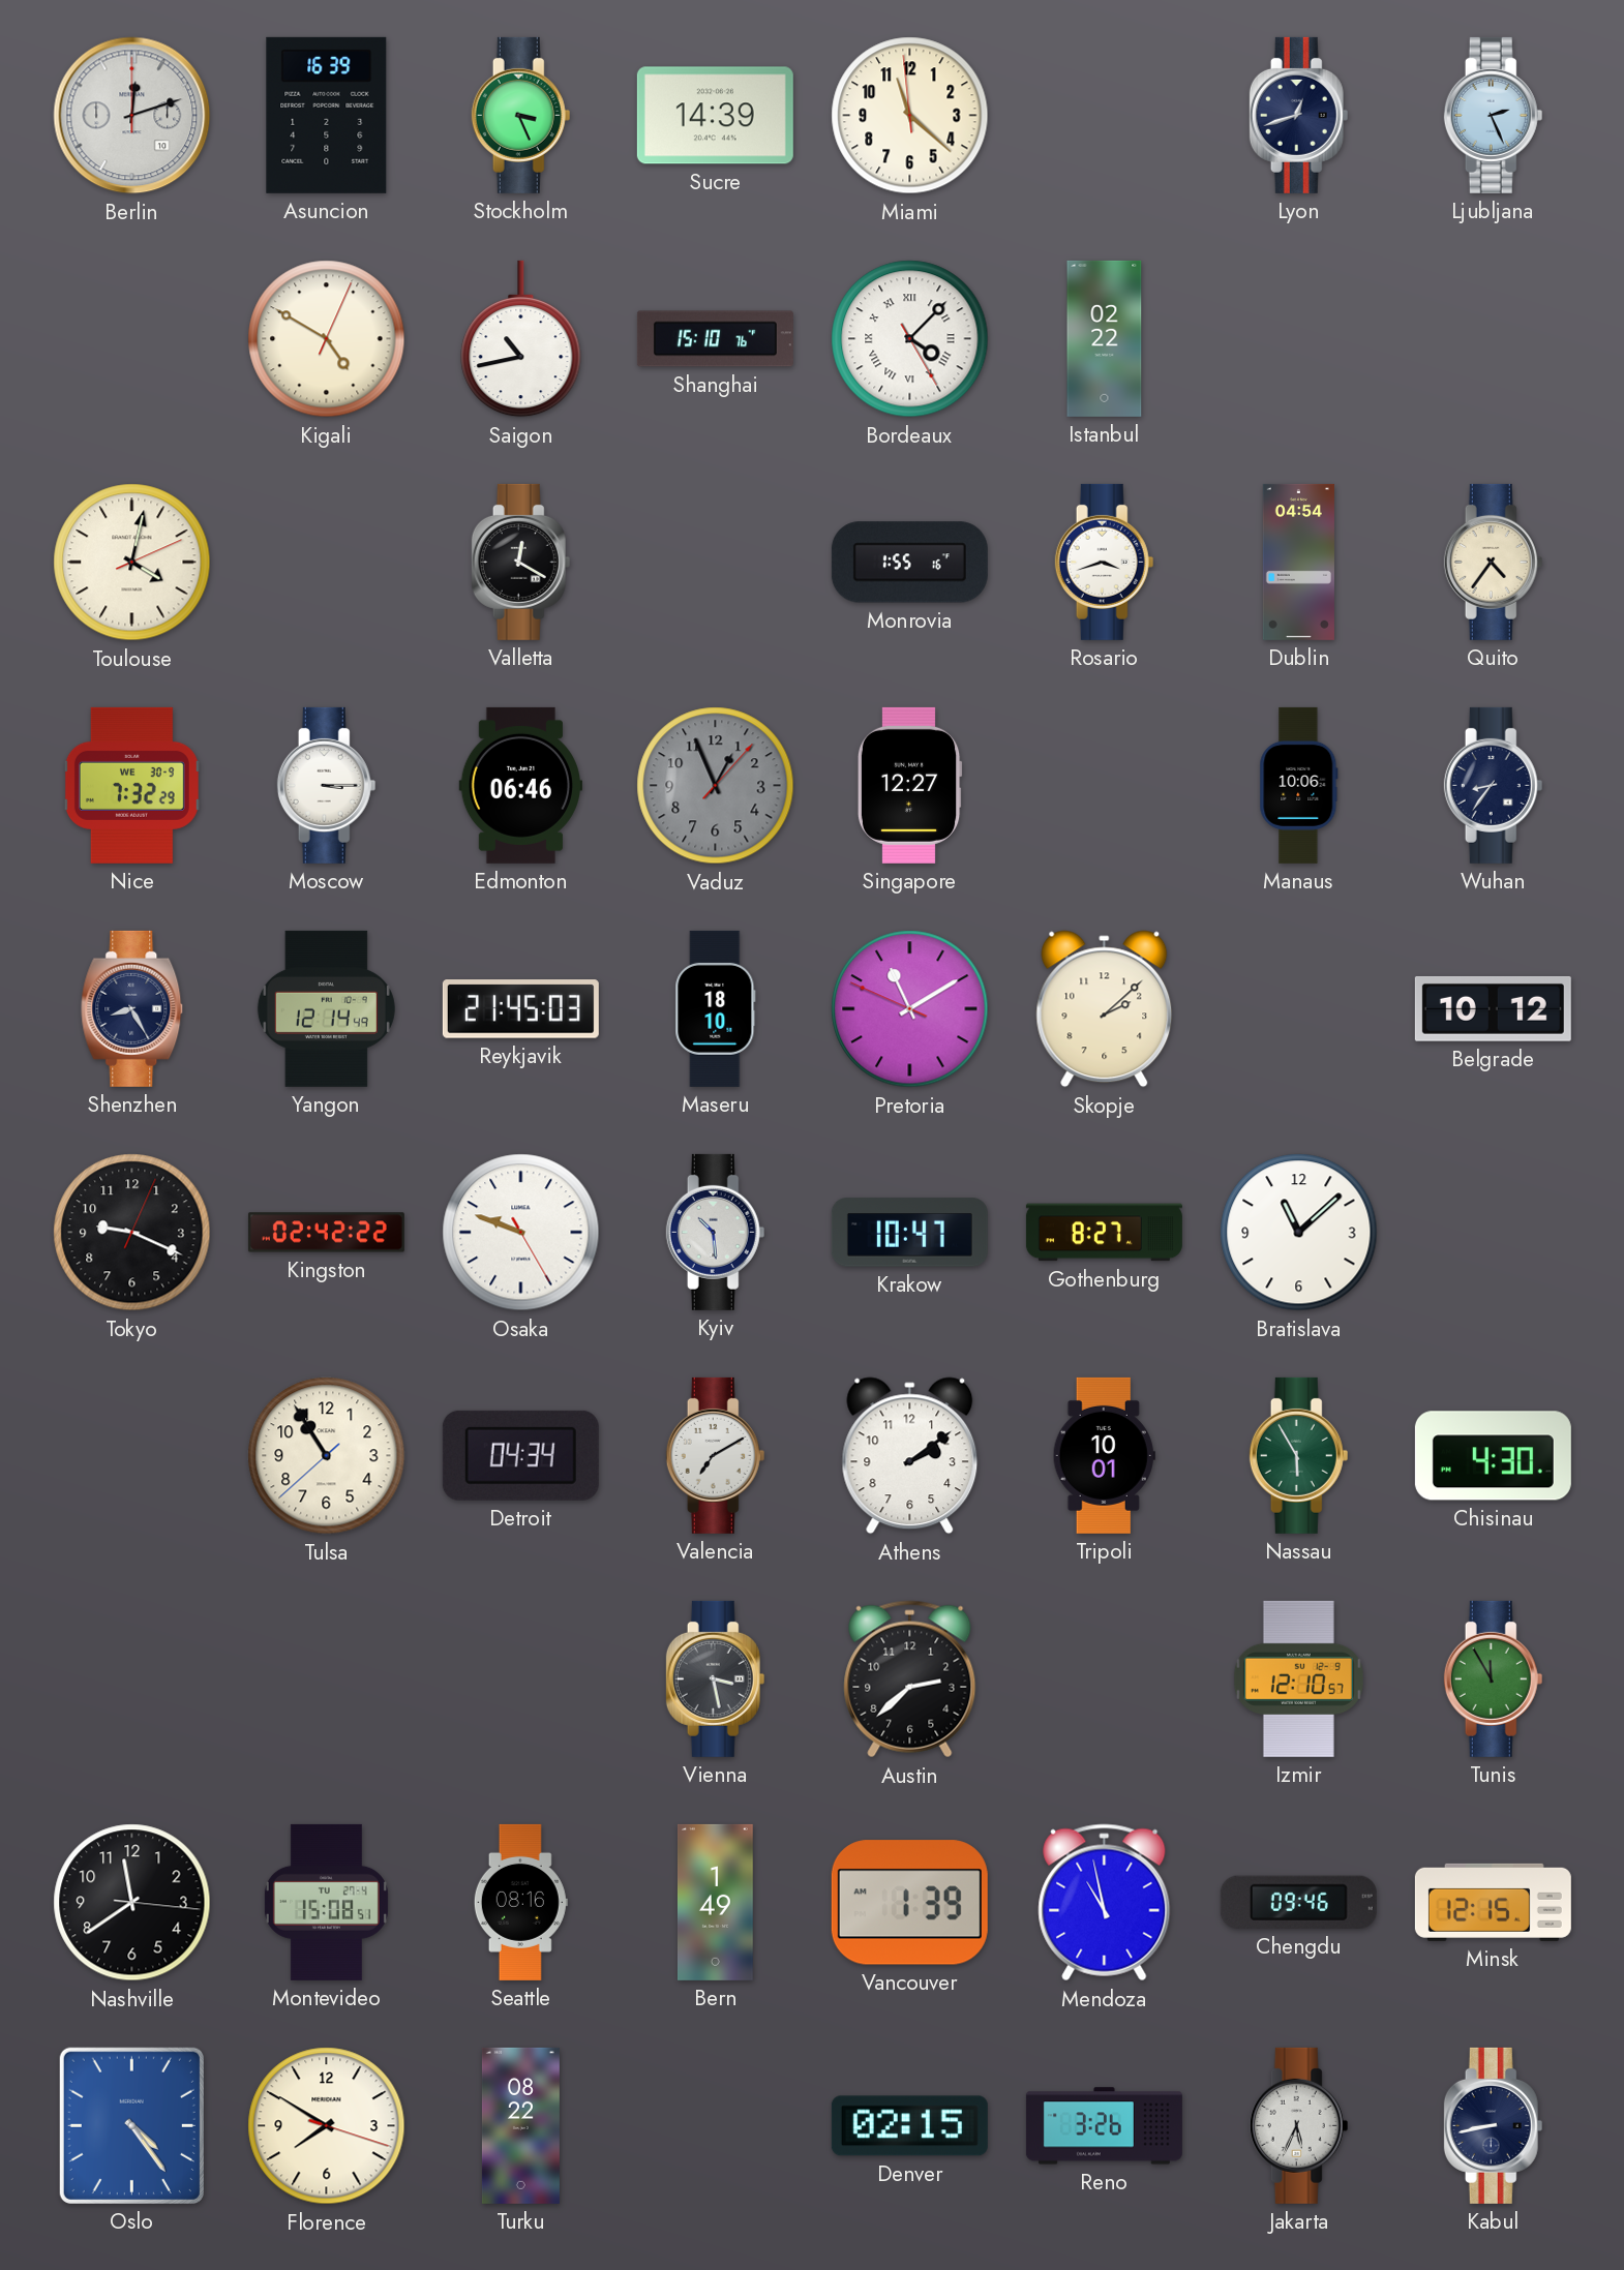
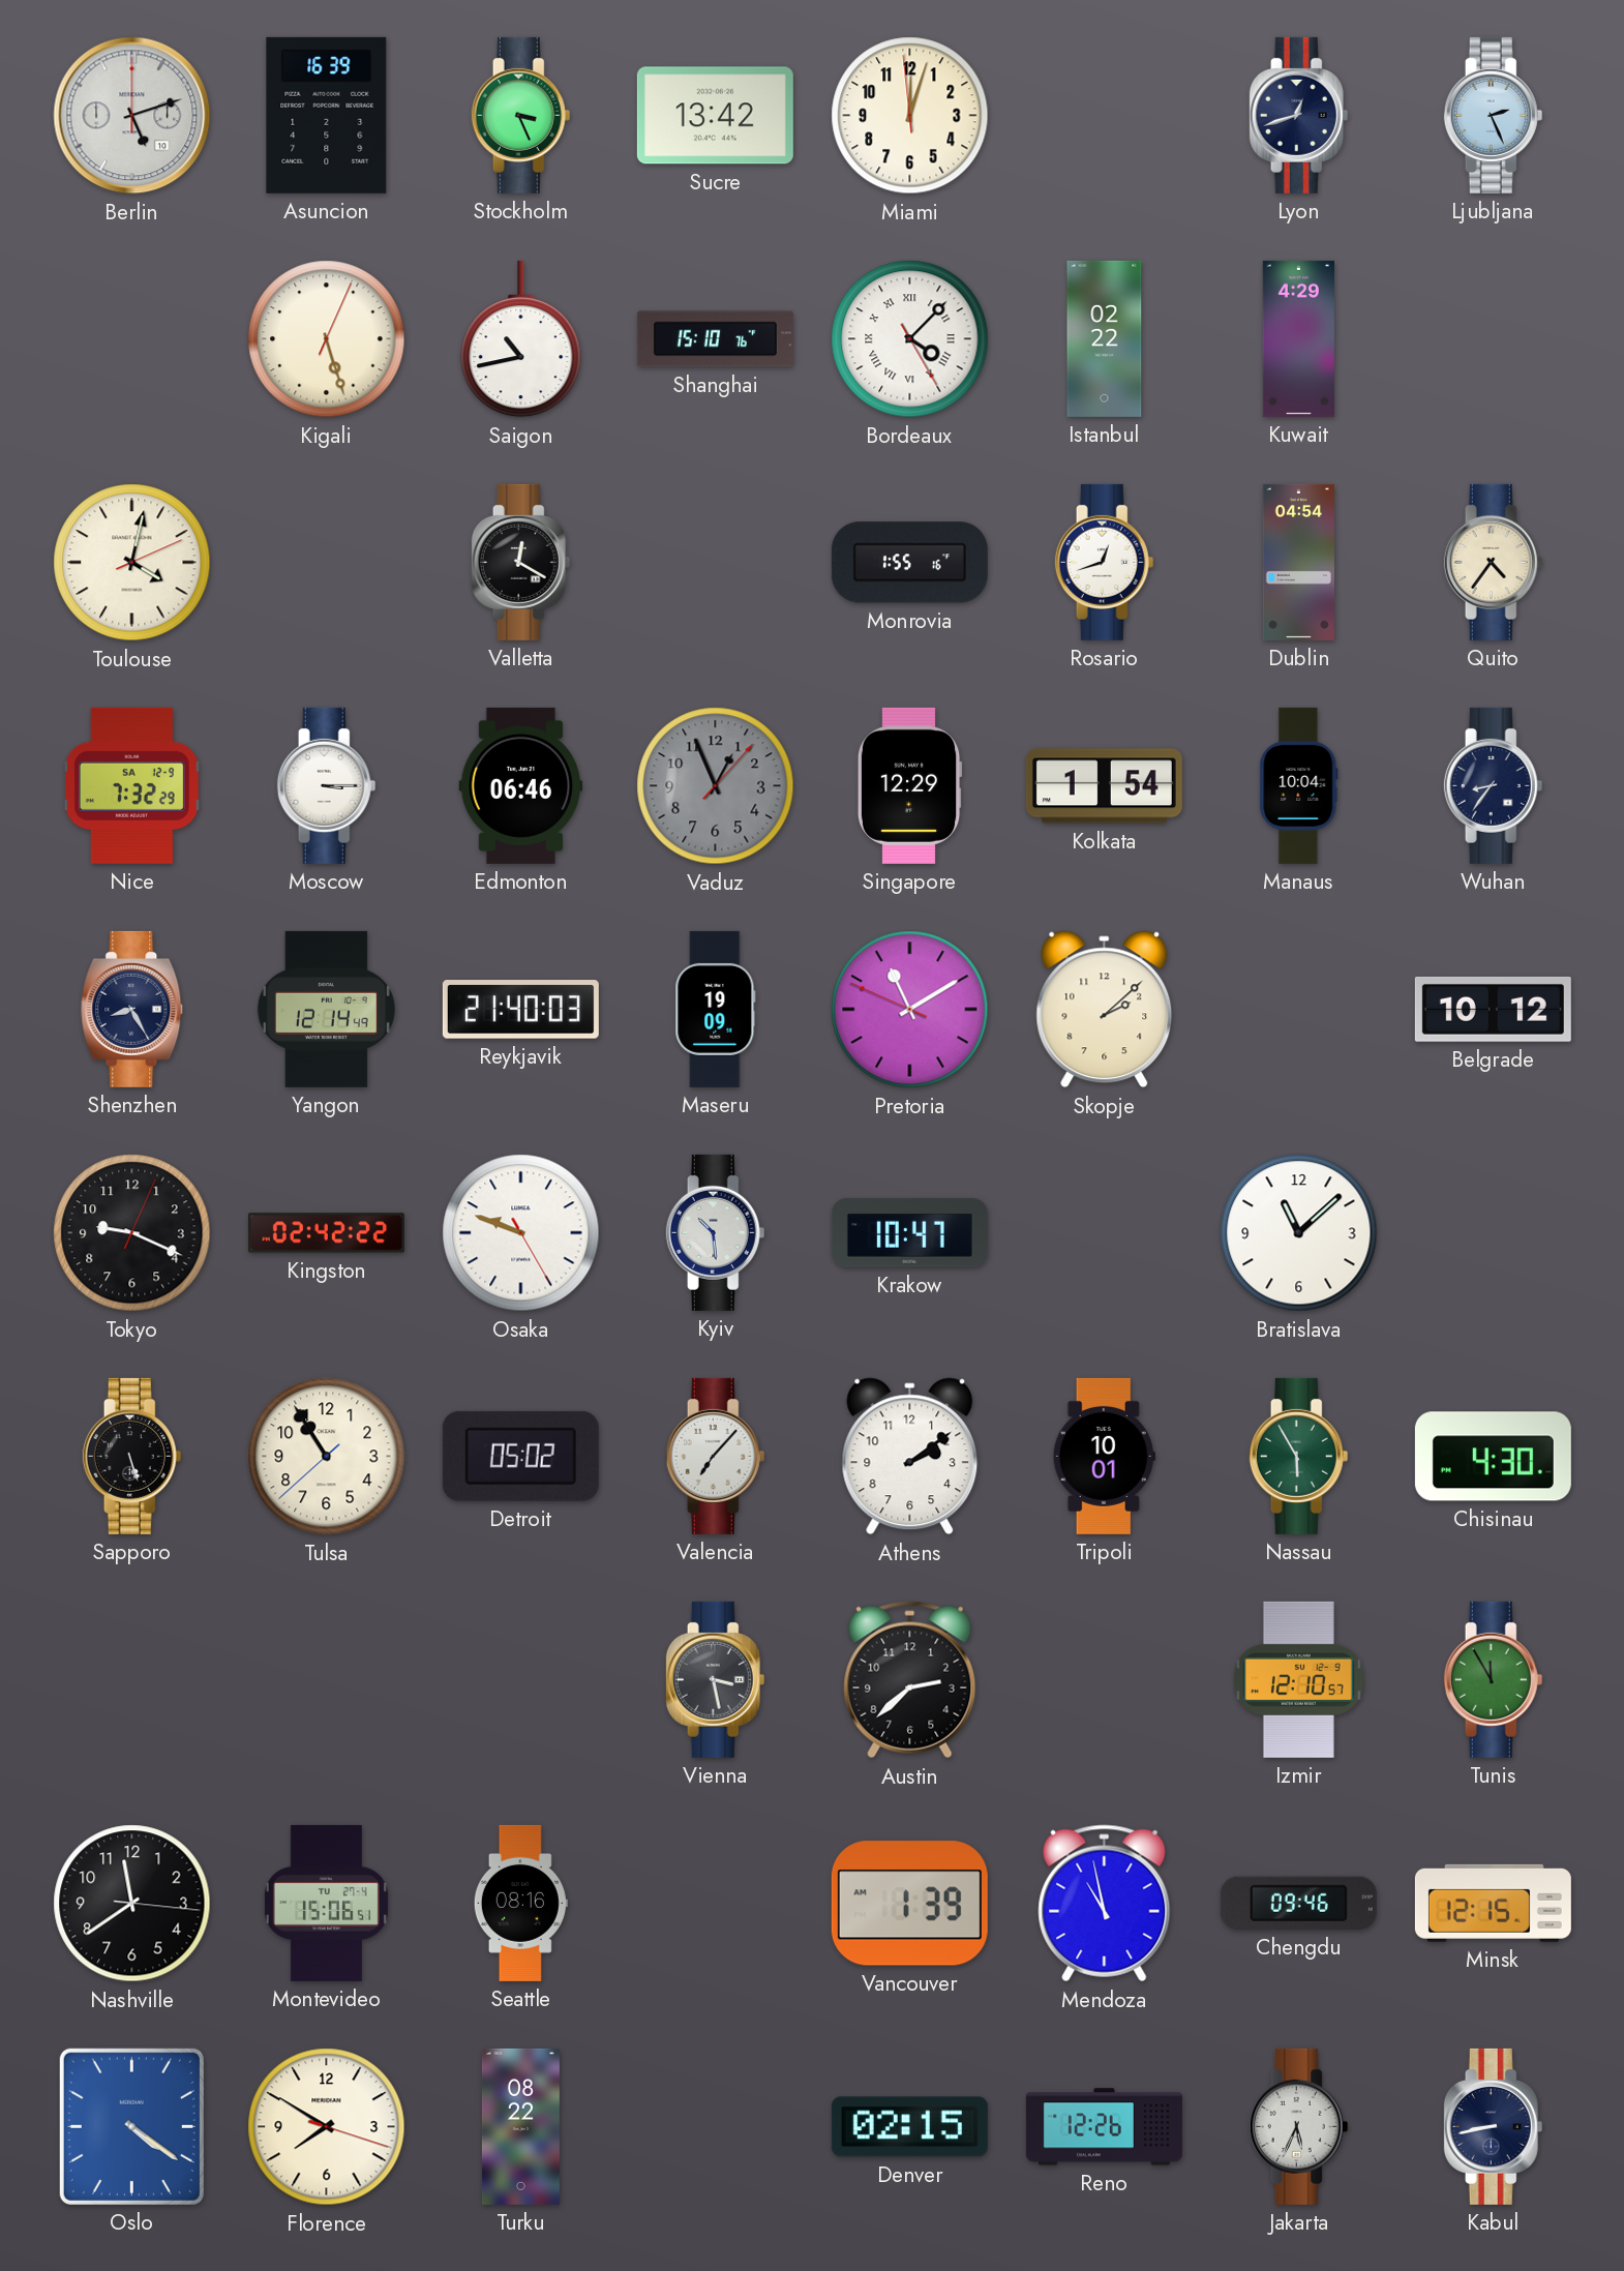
Berlin: 12:12 -> 5:12
Sucre: 14:39 -> 13:42
Miami: 11:21 -> 12:02
Kigali: 4:50 -> 5:27
Kuwait: none -> 4:29
Rosario: 3:42 -> 12:42
Nice date: WE 30-9 -> SA 12-9
Singapore: 12:27 -> 12:29
Kolkata: none -> 1:54
Manaus: 10:06 -> 10:04
Reykjavik: 21:45 -> 21:40
Maseru: 18:10 -> 19:09
Gothenburg: 8:27 -> none
Sapporo: none -> 5:27
Detroit: 04:34 -> 05:02
Valencia: 7:10 -> 7:07
Montevideo: 15:08 -> 15:06
Bern: 1:49 -> none
Oslo: 4:24 -> 4:21
Reno: 3:26 -> 12:26
